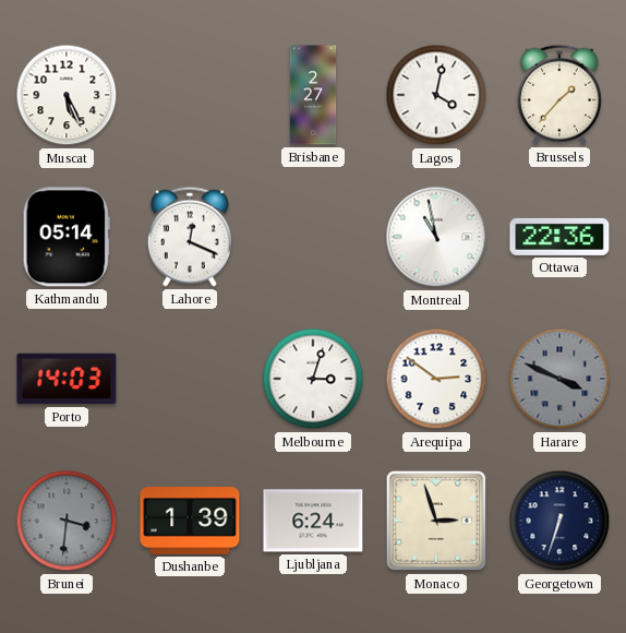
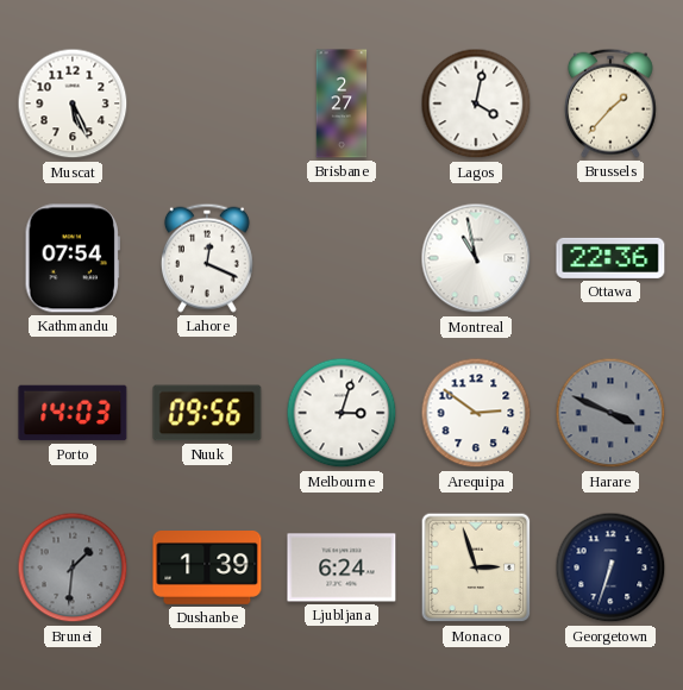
Kathmandu: 05:14 -> 07:54
Nuuk: none -> 09:56
Brunei: 3:31 -> 1:31
